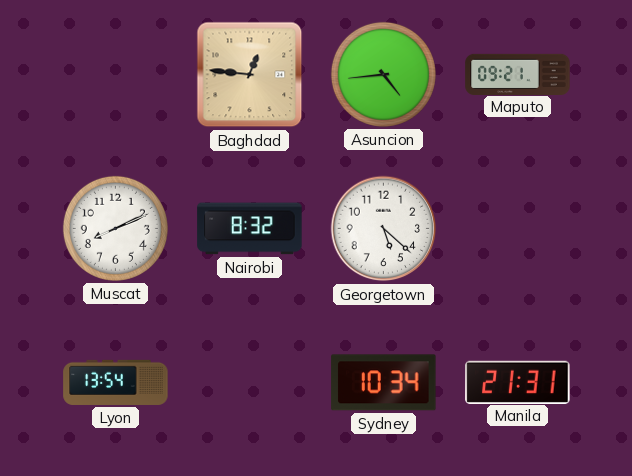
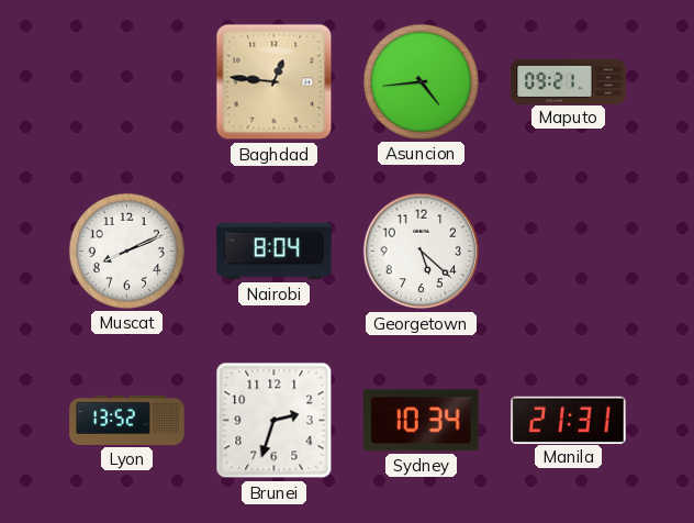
Nairobi: 8:32 -> 8:04
Lyon: 13:54 -> 13:52
Brunei: none -> 2:33
